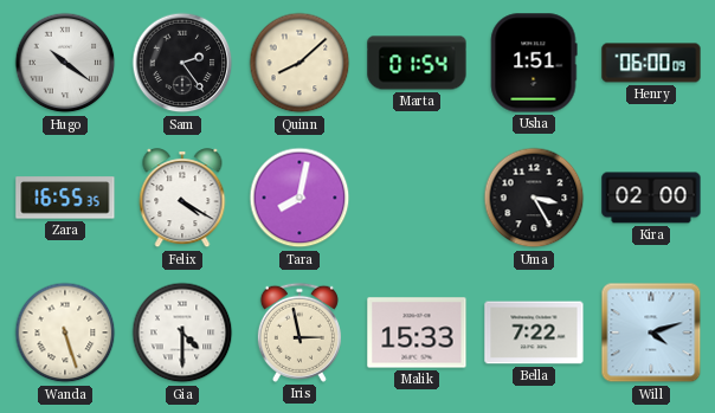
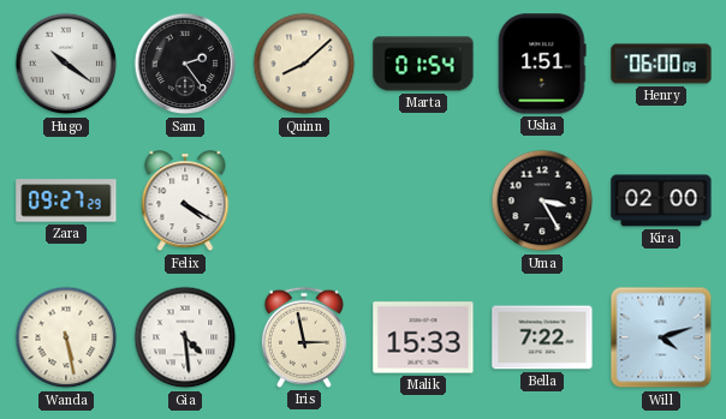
Zara: 16:55 -> 09:27
Tara: 8:02 -> none
Wanda: 5:27 -> 5:28
Gia: 4:30 -> 4:29
